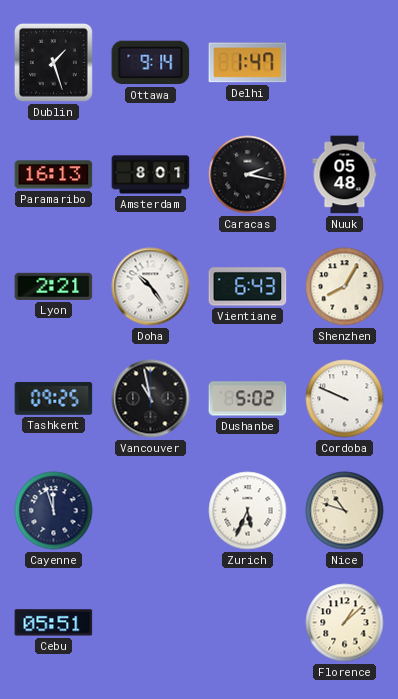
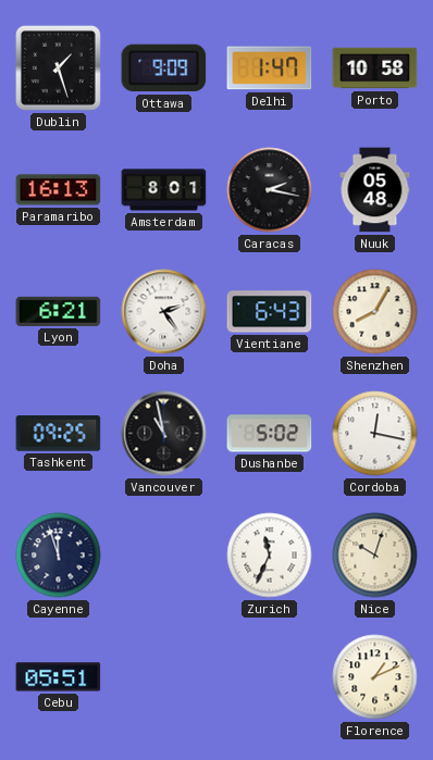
Ottawa: 9:14 -> 9:09
Porto: none -> 10:58
Lyon: 2:21 -> 6:21
Doha: 10:24 -> 2:24
Cordoba: 9:49 -> 12:17
Zurich: 5:34 -> 11:34
Nice: 10:48 -> 10:03
Florence: 1:08 -> 1:11
